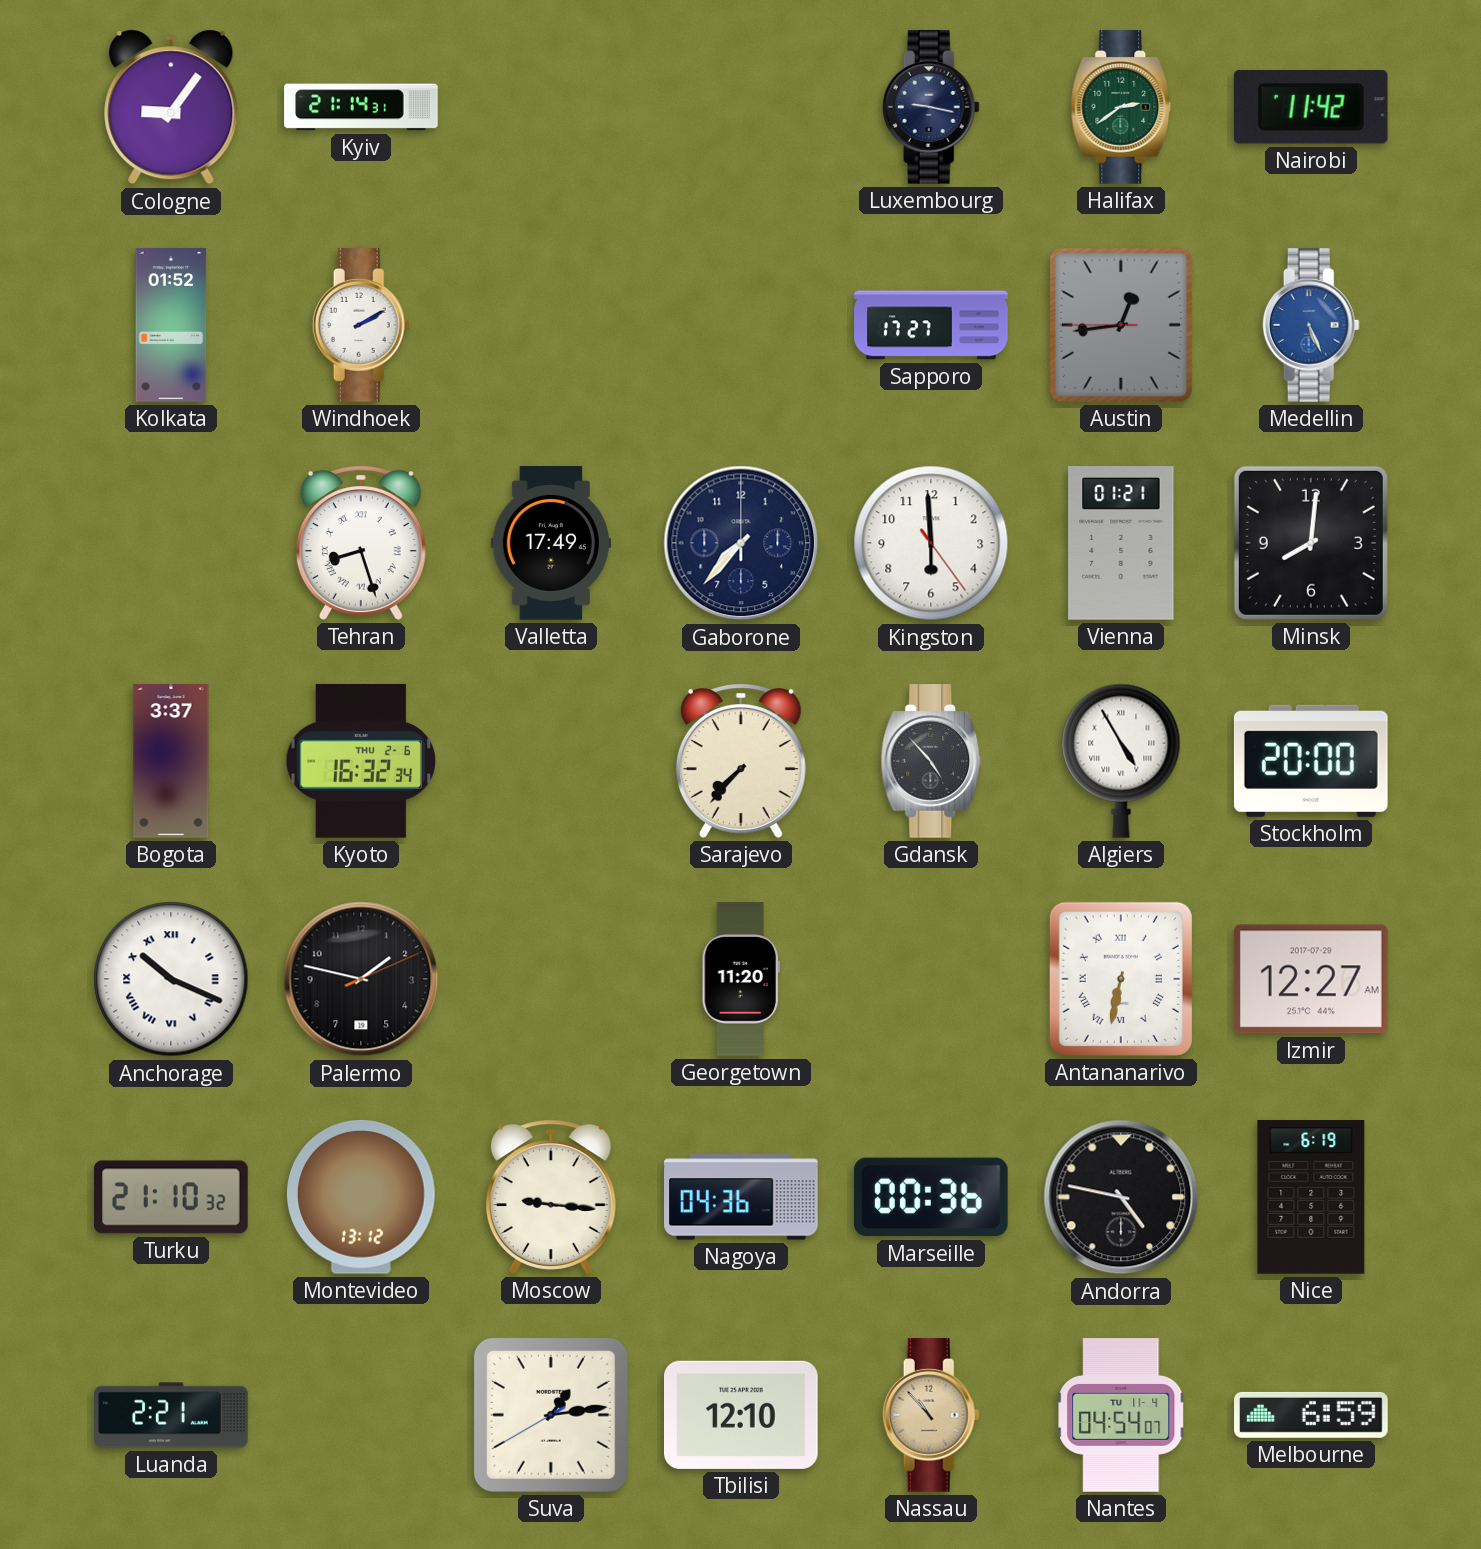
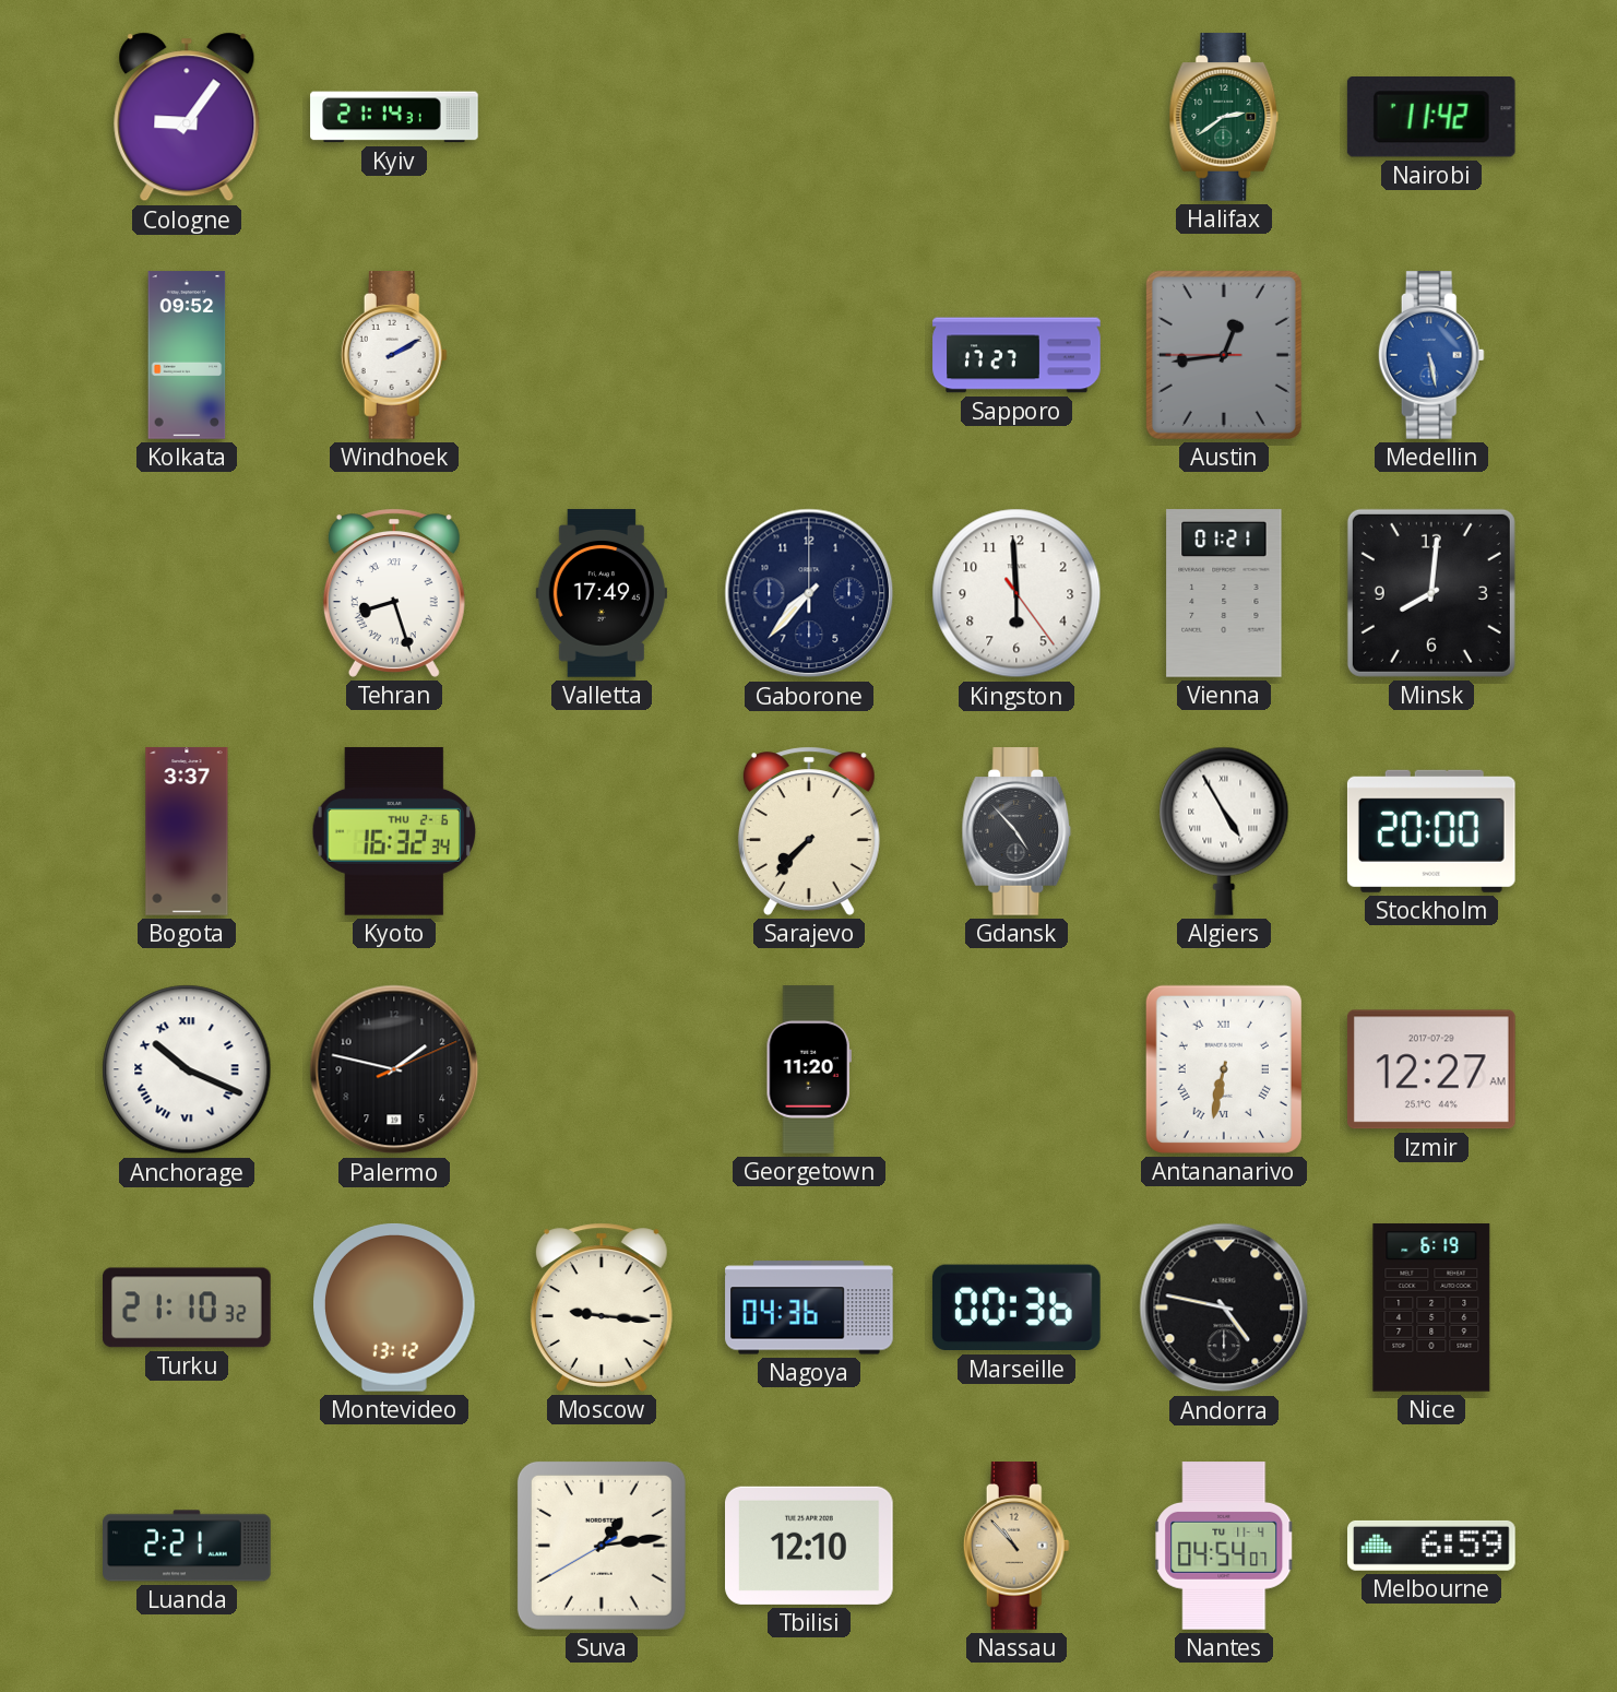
Luxembourg: 9:17 -> none
Kolkata: 01:52 -> 09:52
Medellin: 5:26 -> 5:28
